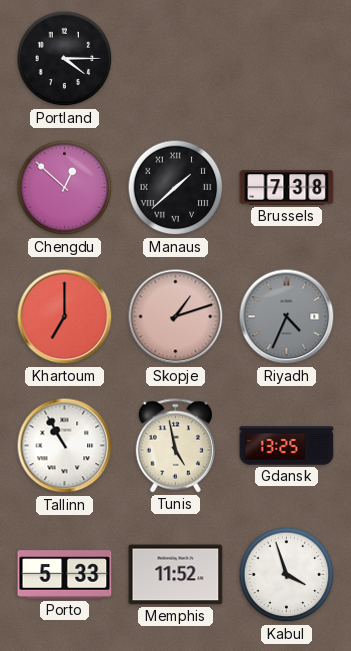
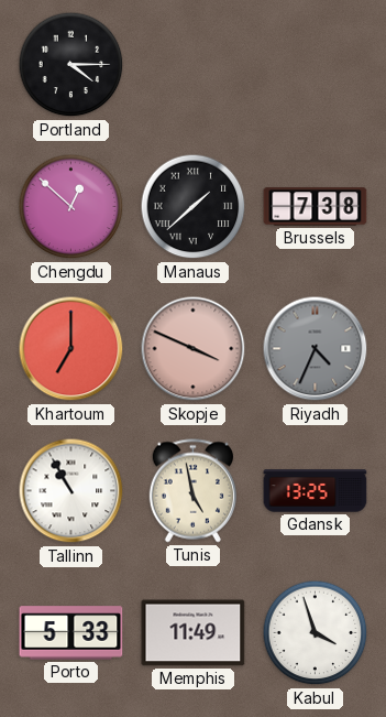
Skopje: 1:12 -> 3:49
Memphis: 11:52 -> 11:49
